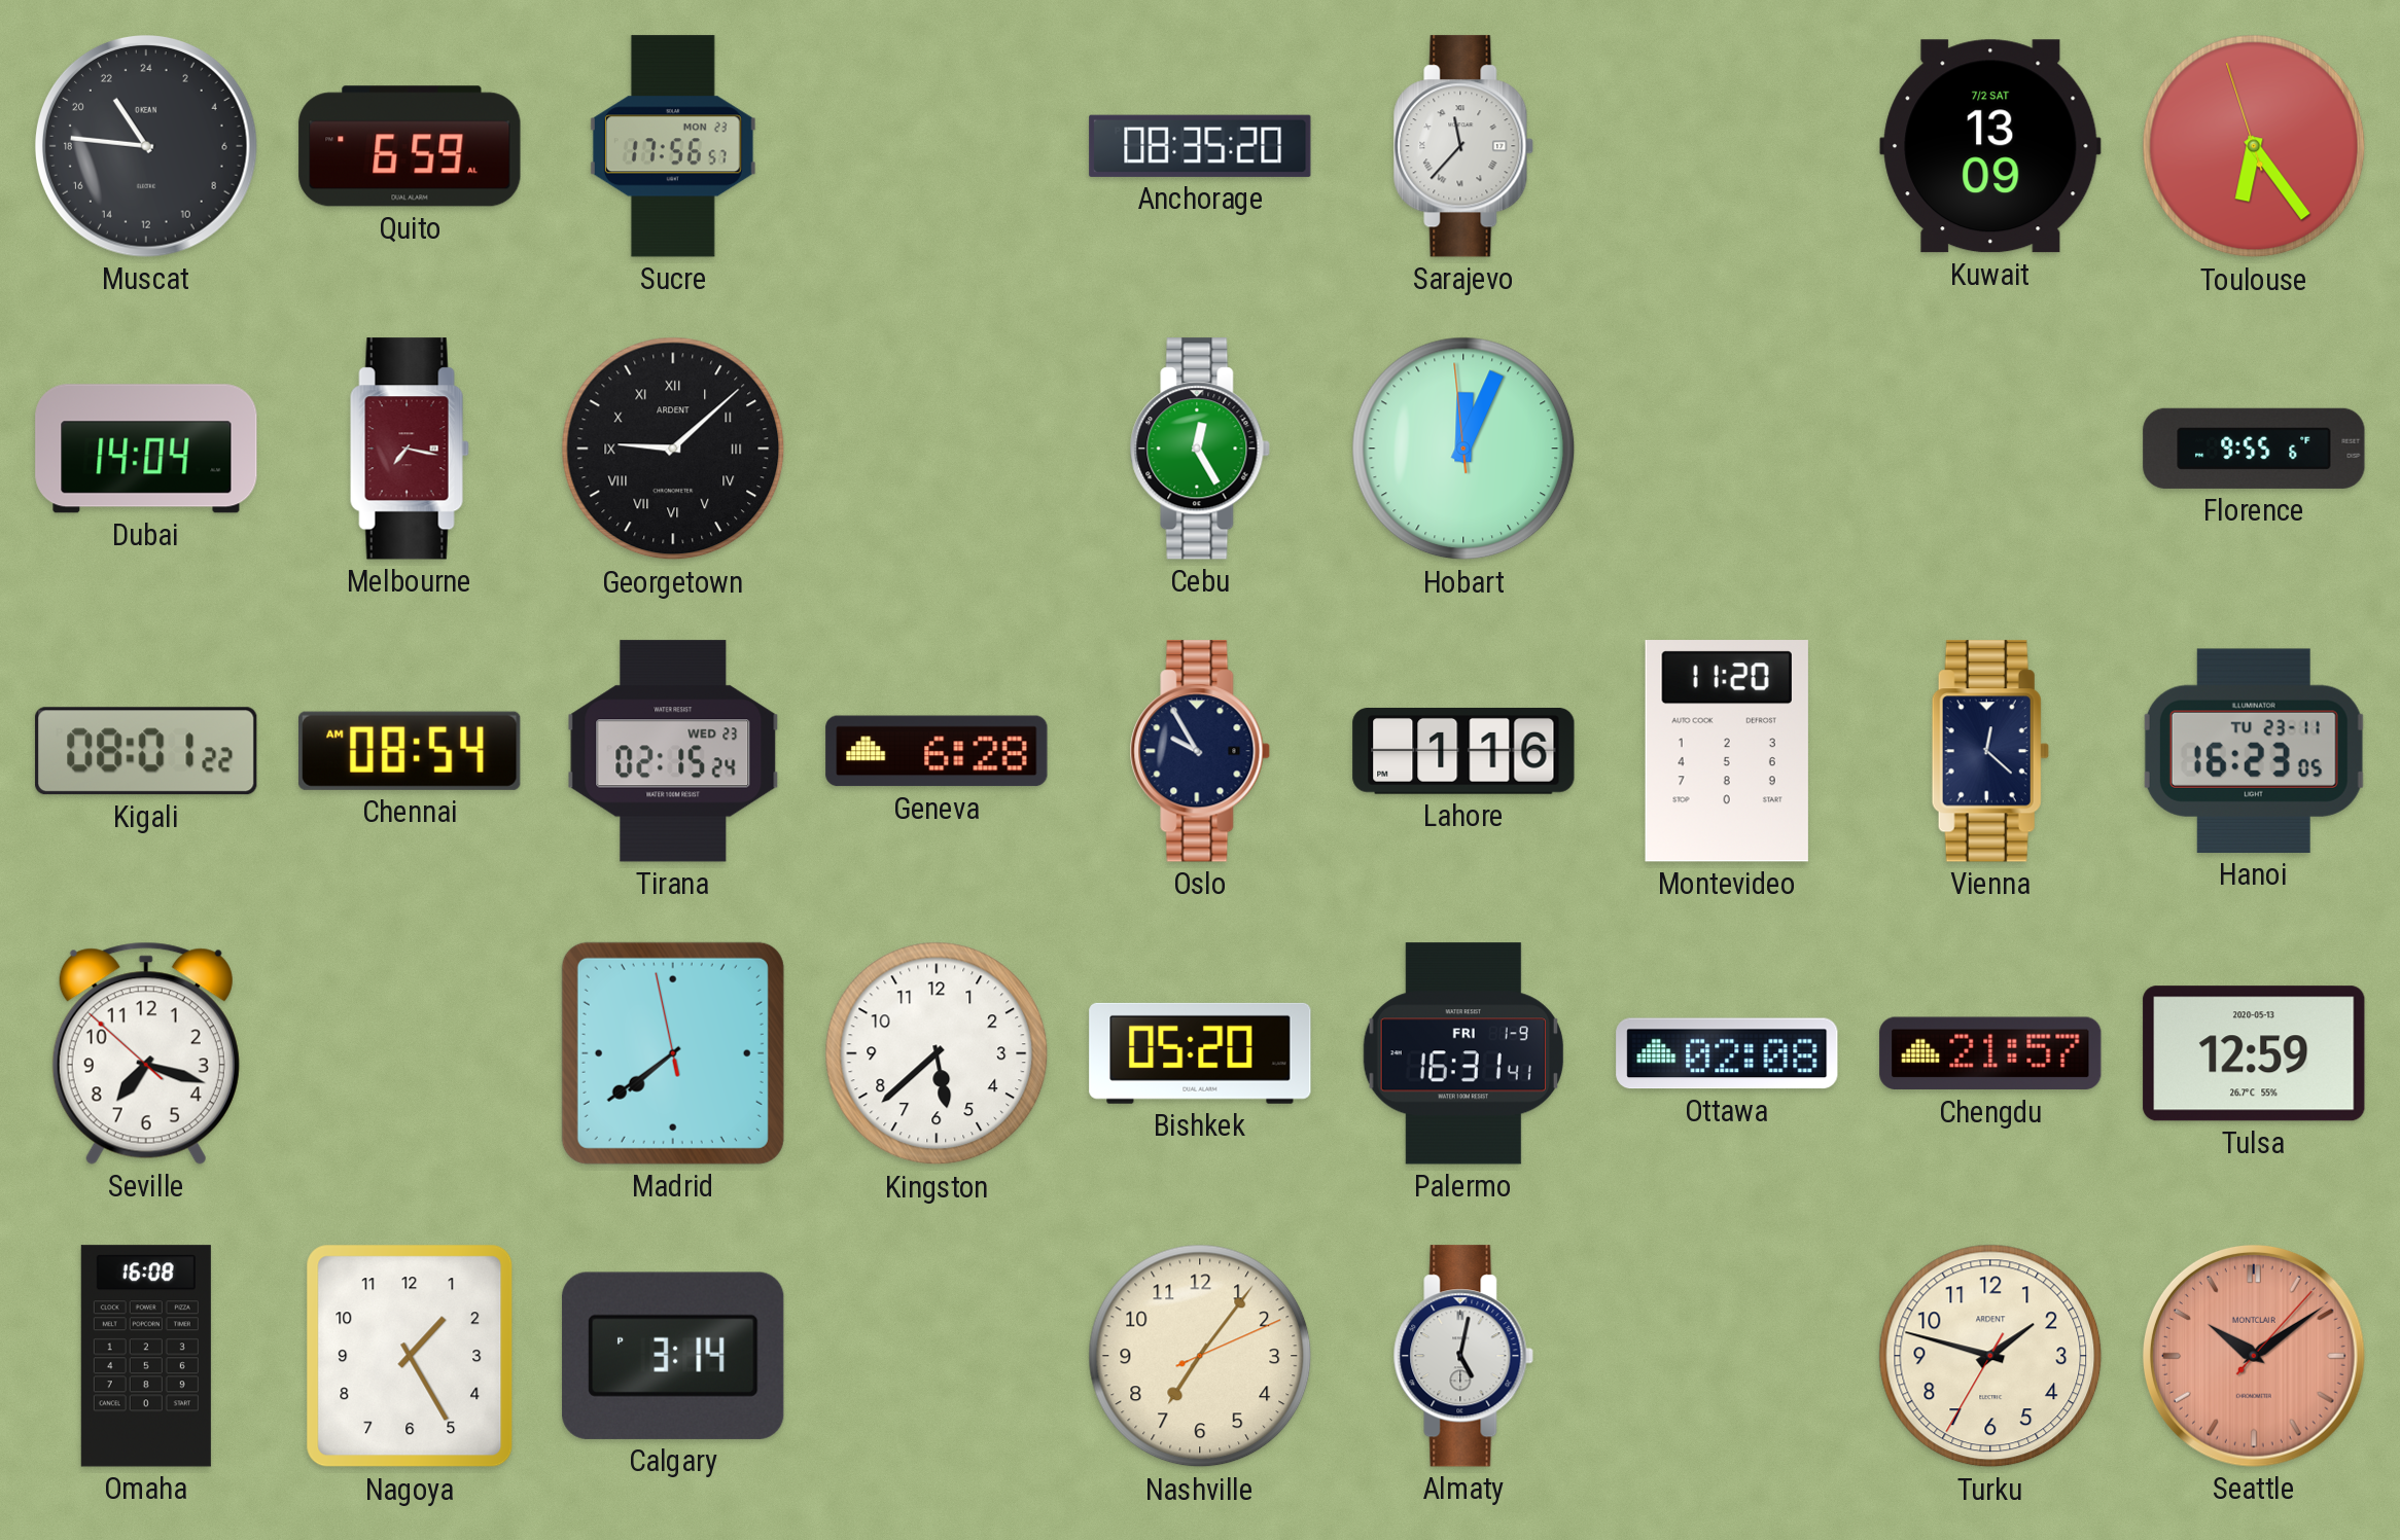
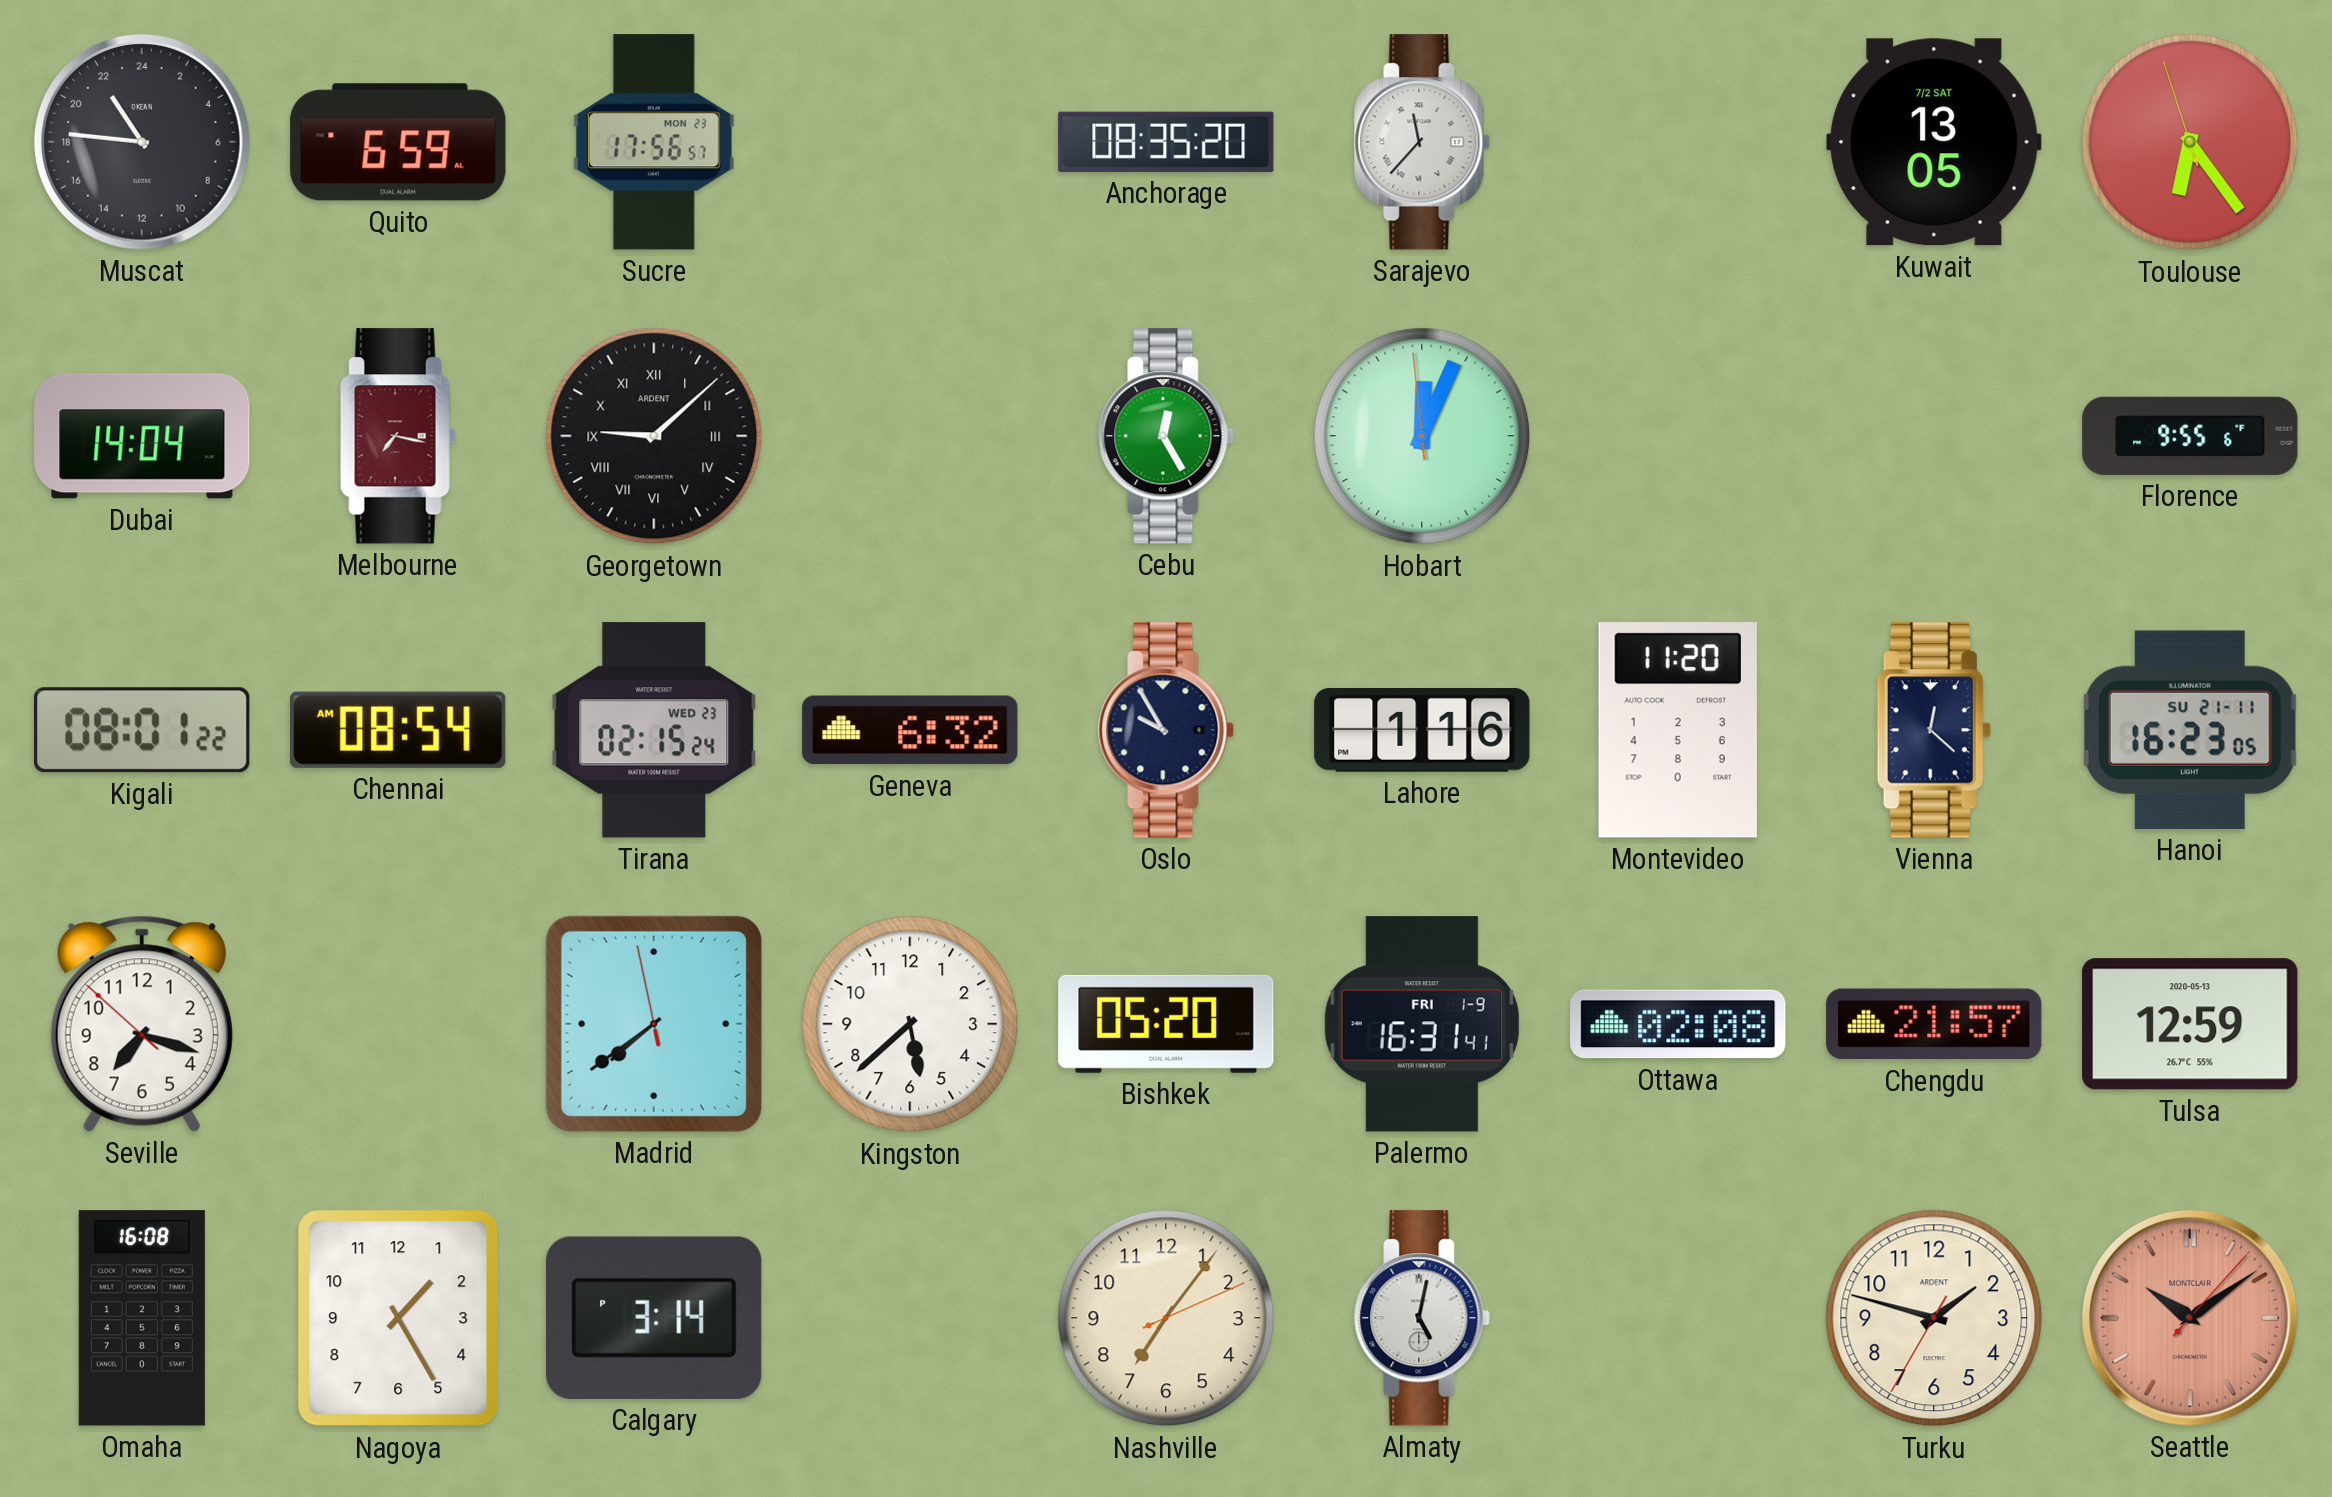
Kuwait: 13:09 -> 13:05
Geneva: 6:28 -> 6:32
Hanoi date: TU 23-11 -> SU 21-11
